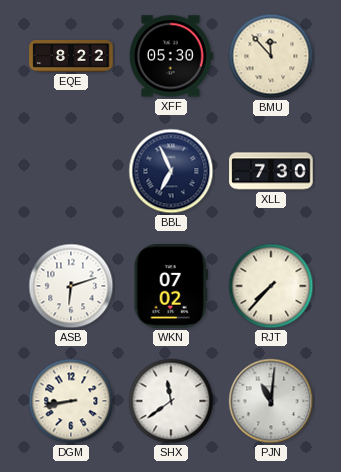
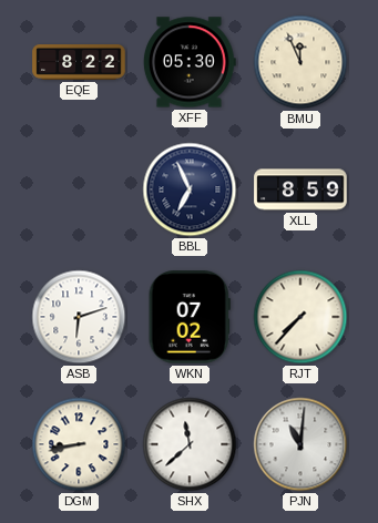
BMU: 11:53 -> 11:56
XLL: 7:30 -> 8:59
SHX: 11:39 -> 11:38
